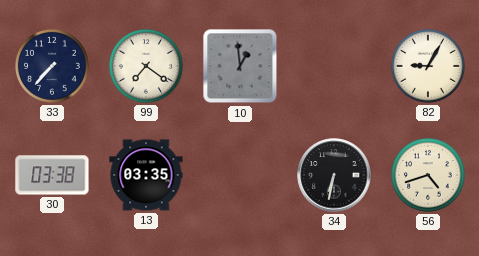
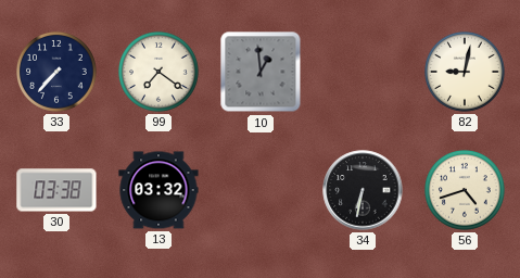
82: 9:05 -> 9:02
13: 03:35 -> 03:32
